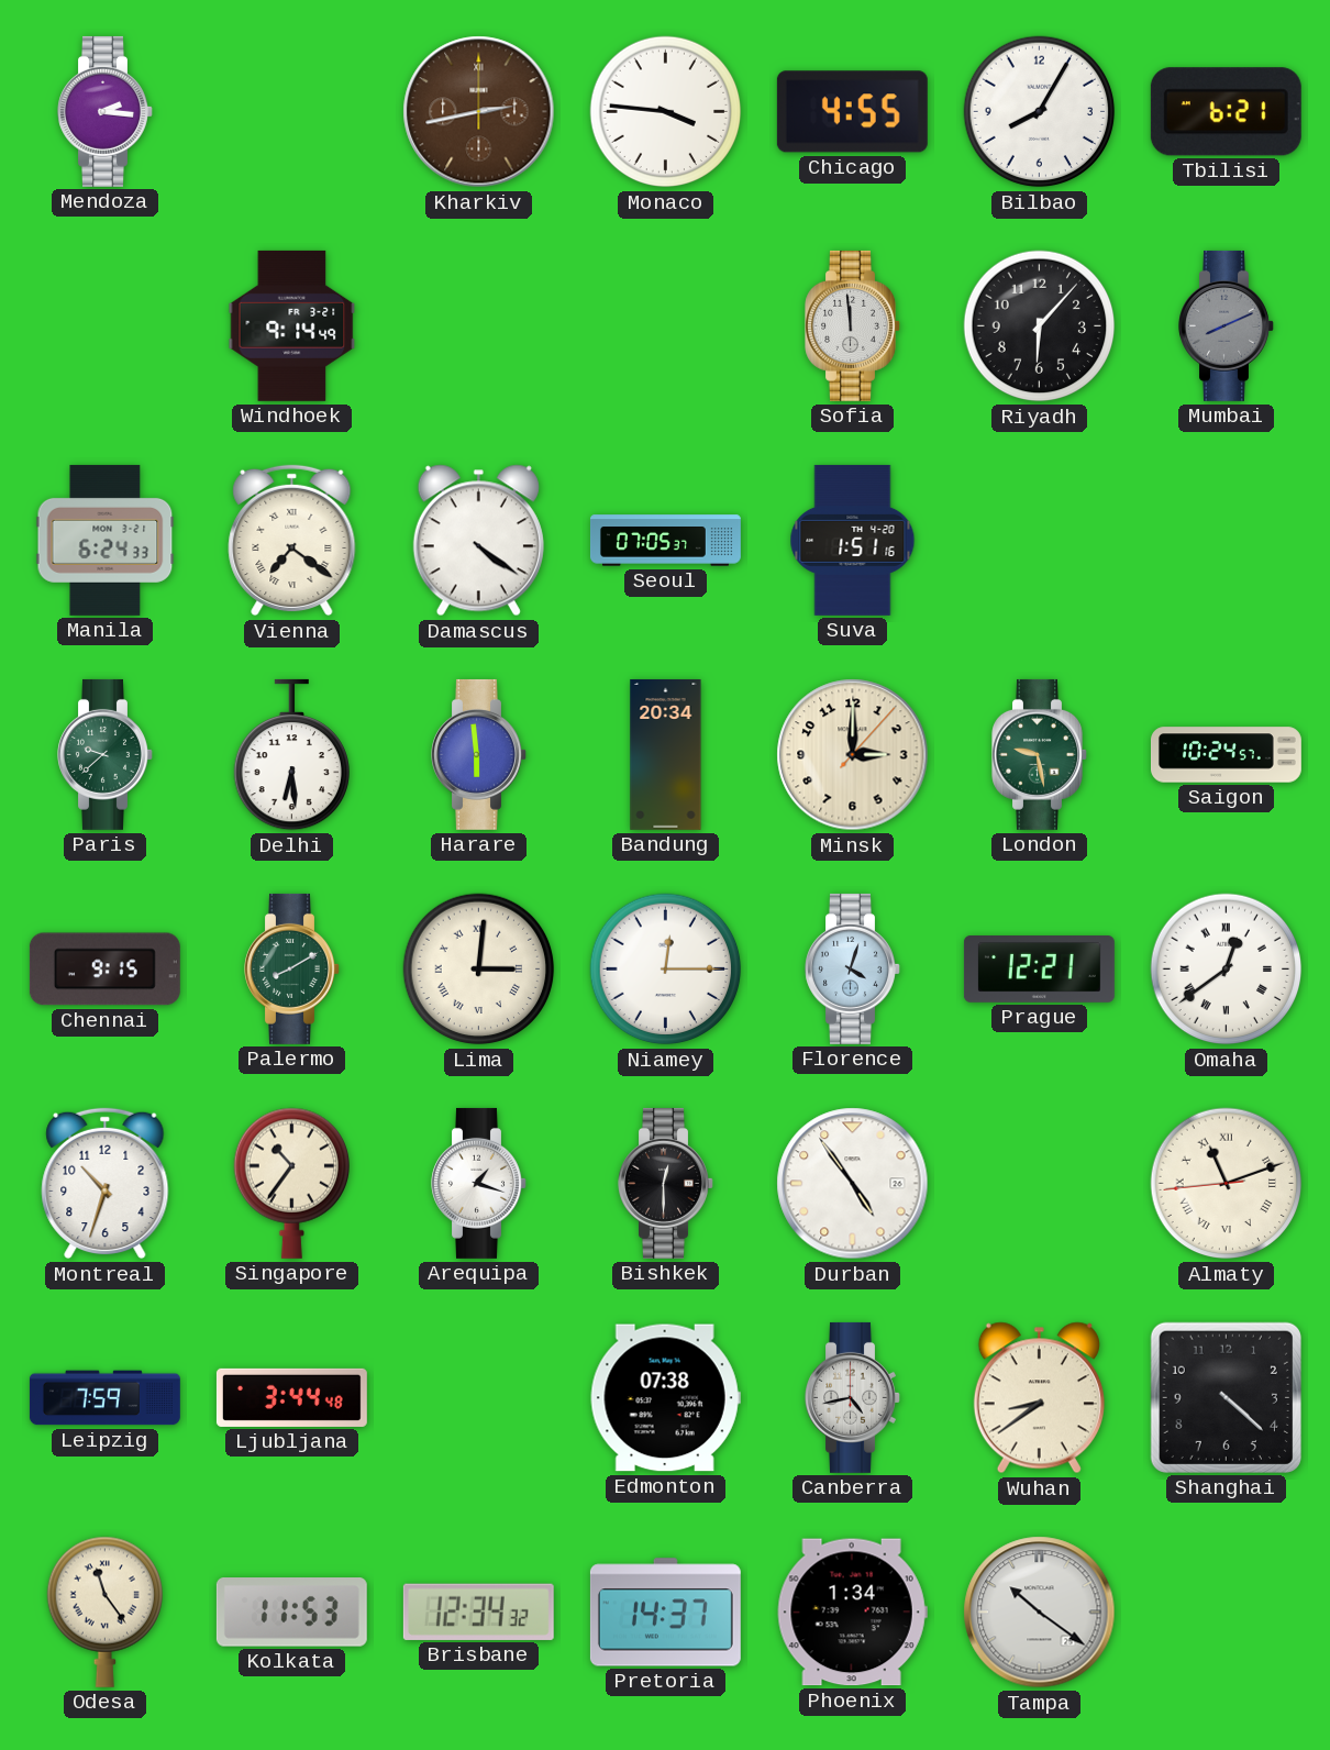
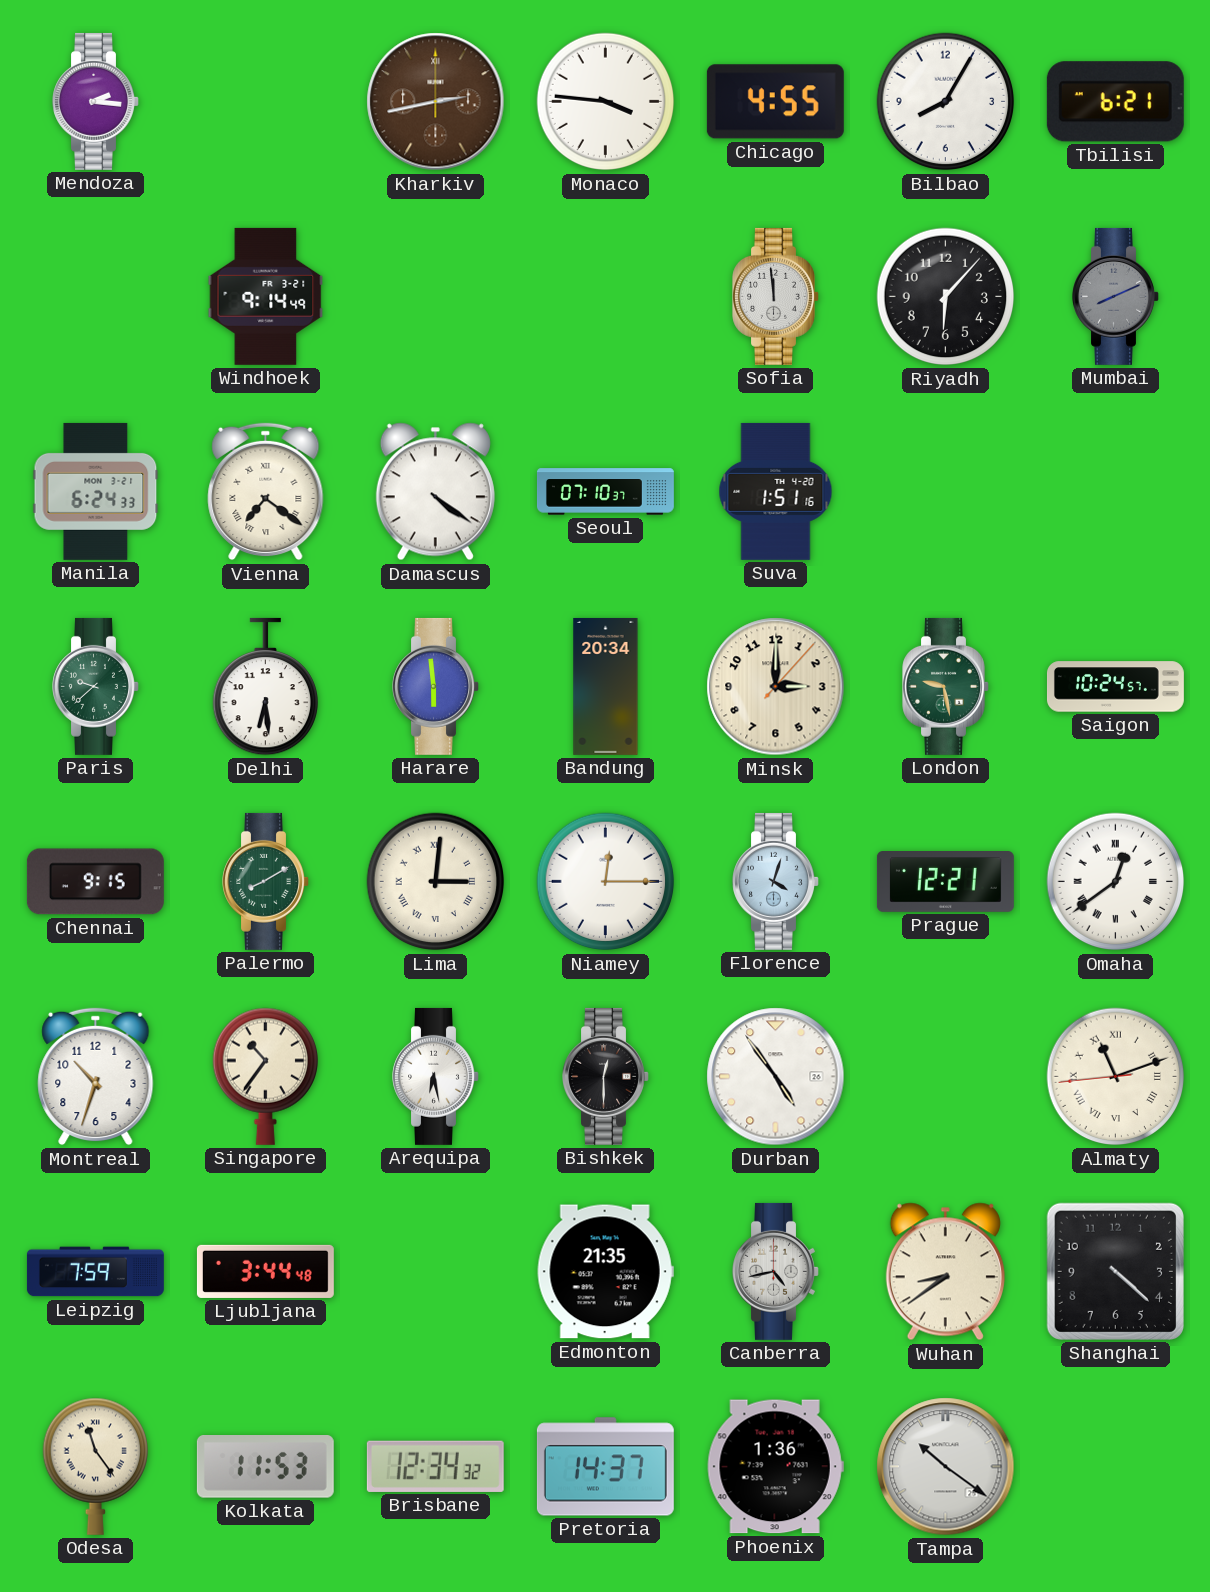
Seoul: 07:05 -> 07:10
Arequipa: 1:18 -> 6:28
Edmonton: 07:38 -> 21:35
Phoenix: 1:34 -> 1:36
